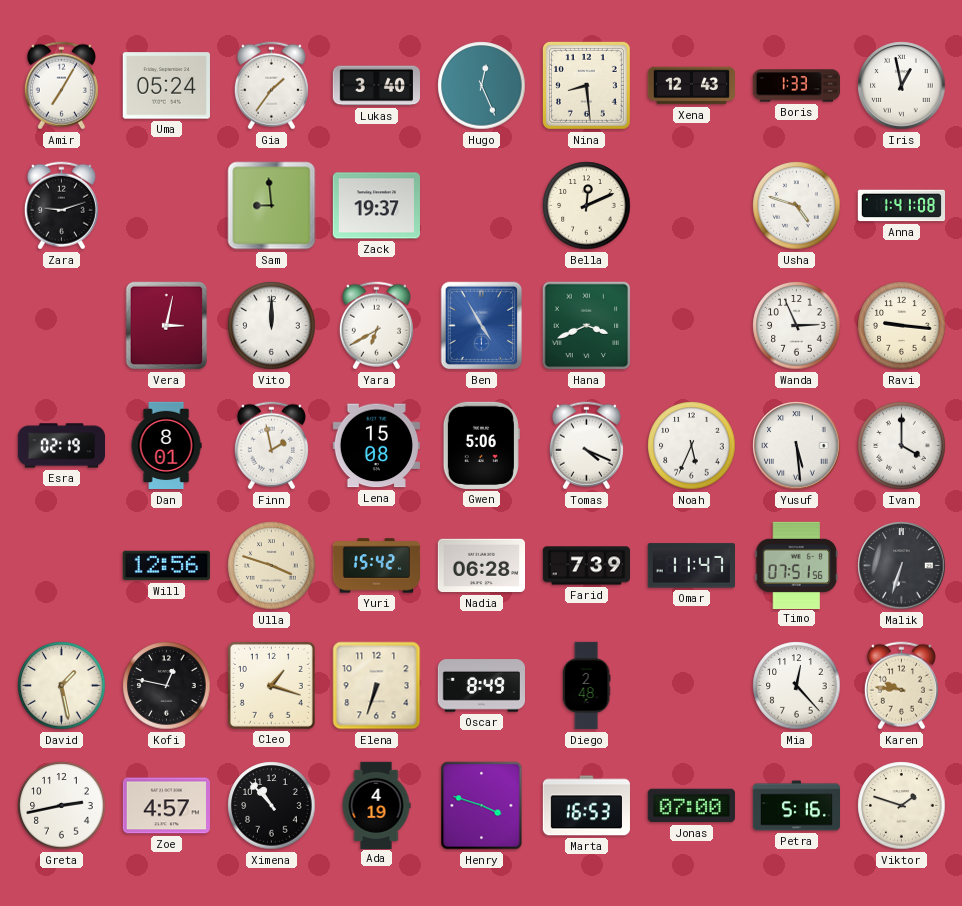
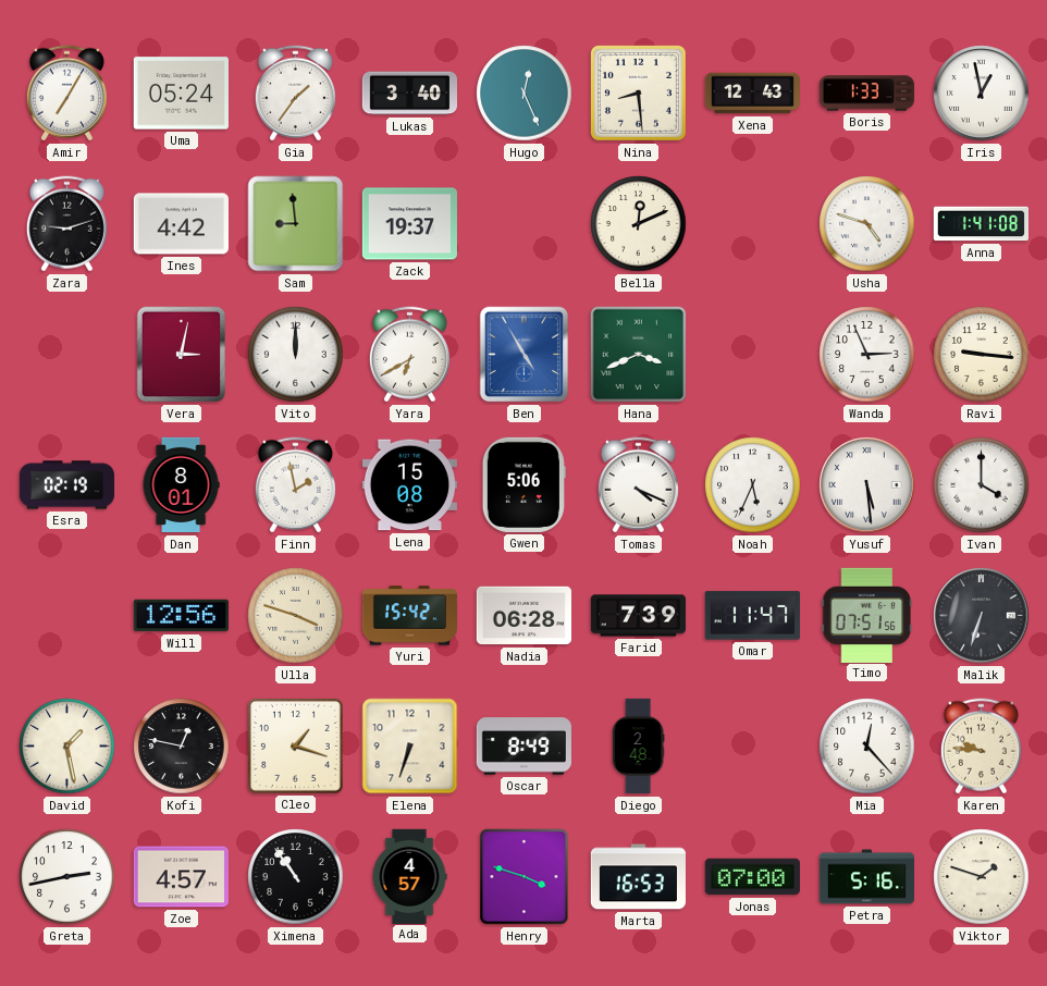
Ines: none -> 4:42
Ximena: 10:53 -> 10:54
Ada: 4:19 -> 4:57
